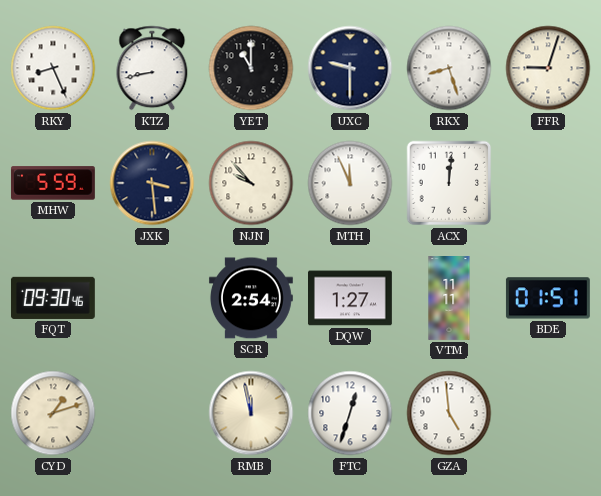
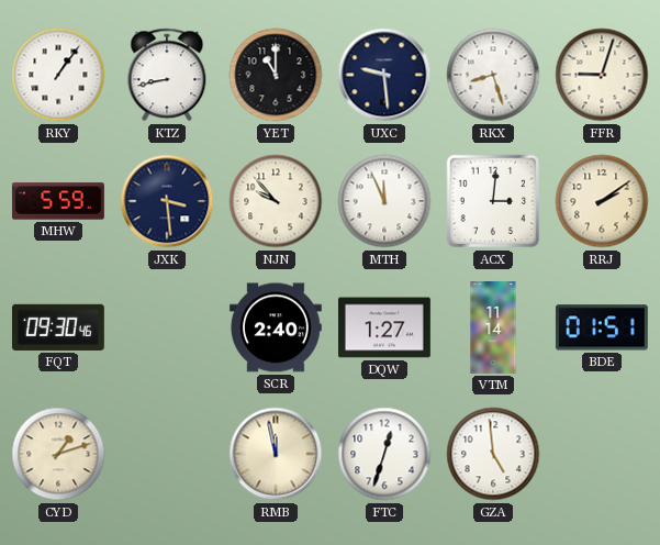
RKY: 8:26 -> 1:06
UXC: 9:30 -> 9:29
ACX: 12:01 -> 3:01
RRJ: none -> 2:09
SCR: 2:54 -> 2:40
VTM: 11:11 -> 11:14
